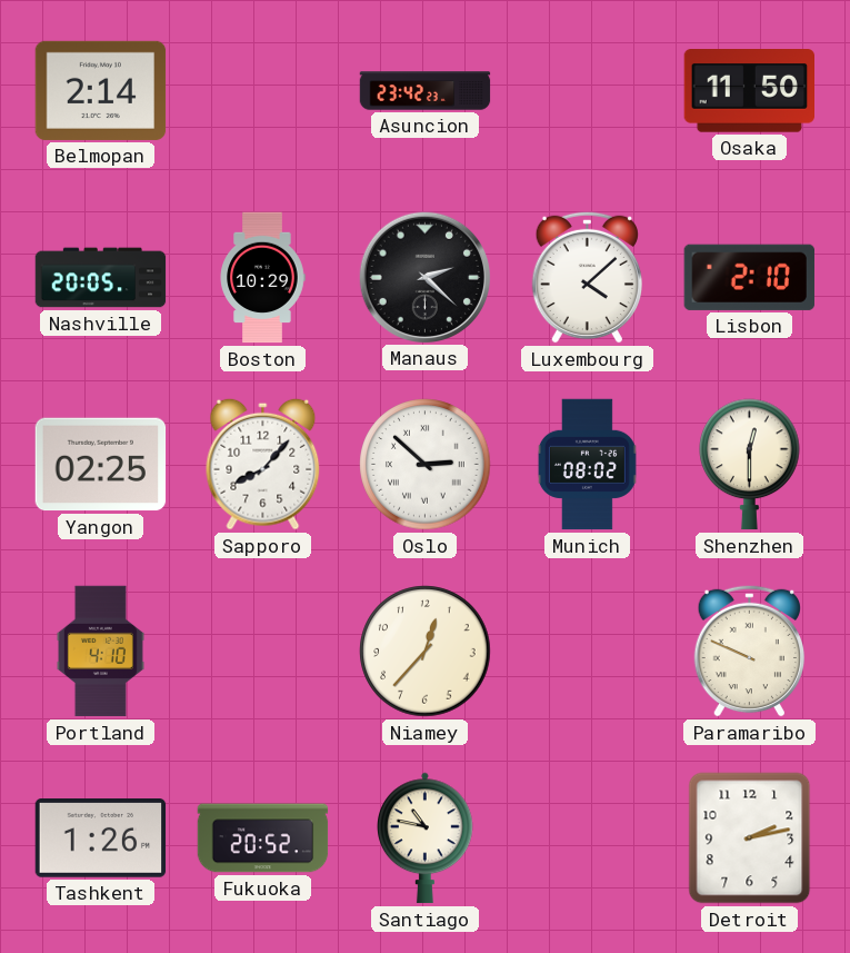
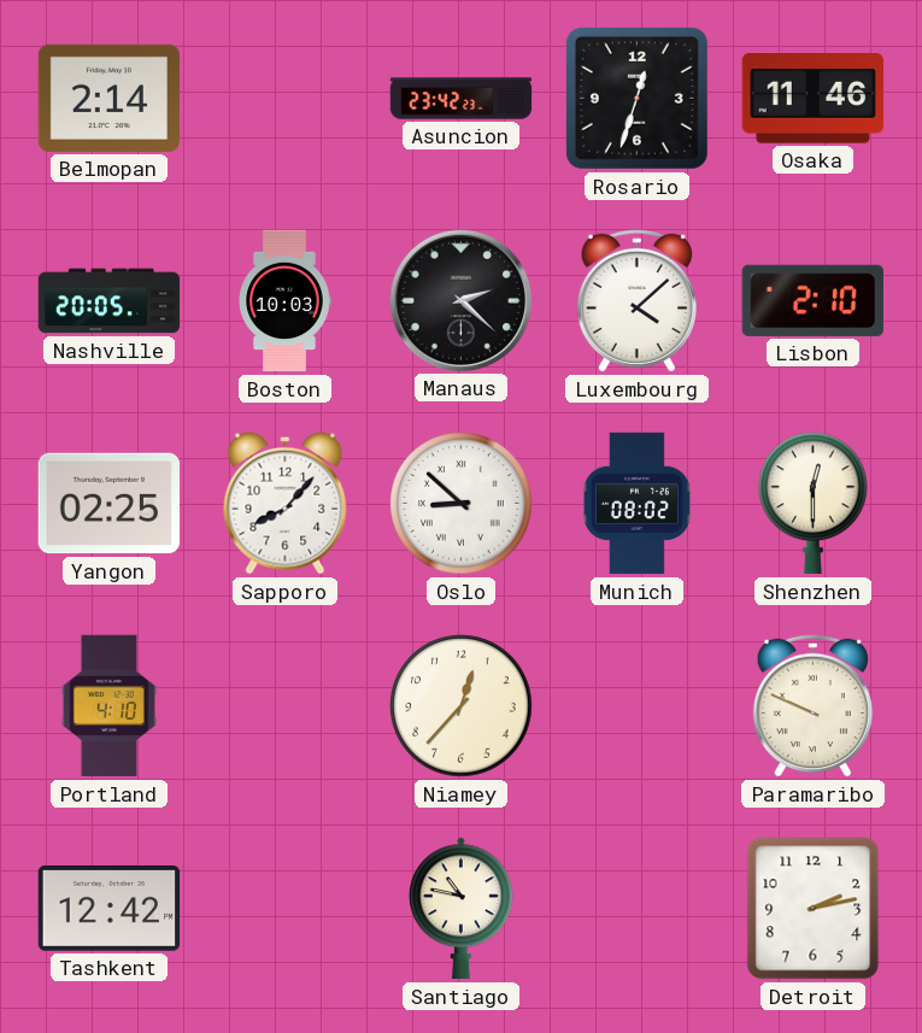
Rosario: none -> 12:33
Osaka: 11:50 -> 11:46
Boston: 10:29 -> 10:03
Oslo: 2:52 -> 8:52
Tashkent: 1:26 -> 12:42
Fukuoka: 20:52 -> none
